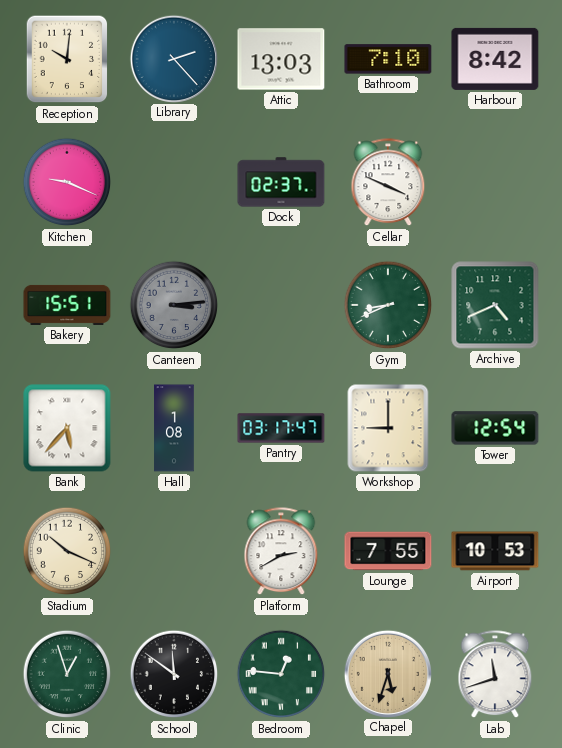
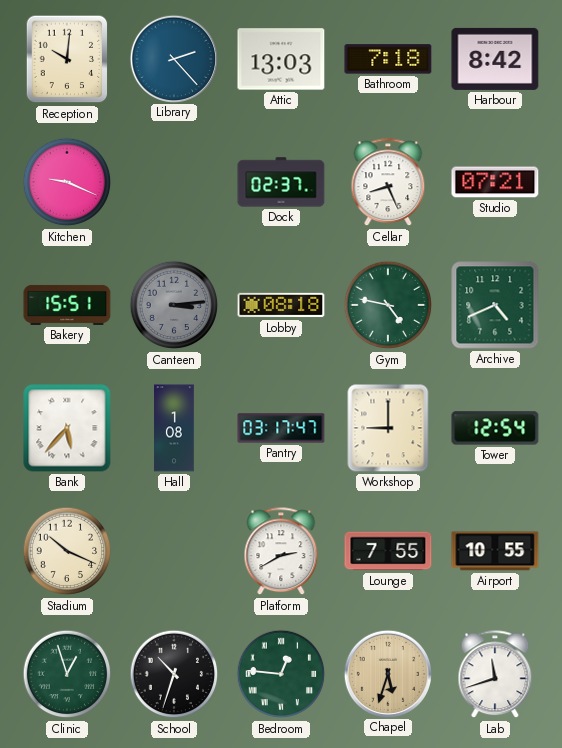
Bathroom: 7:10 -> 7:18
Cellar: 3:49 -> 8:26
Studio: none -> 07:21
Lobby: none -> 08:18
Gym: 8:41 -> 4:47
Airport: 10:53 -> 10:55
School: 11:51 -> 10:33
